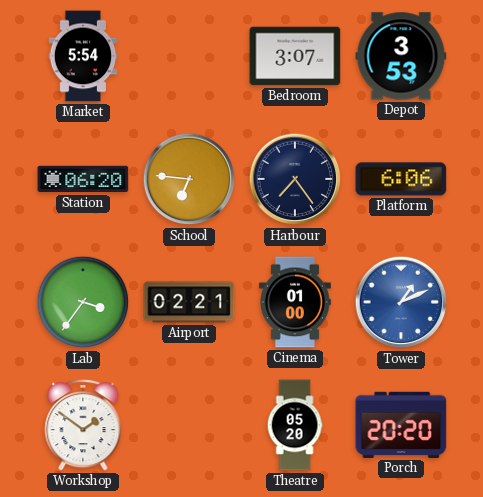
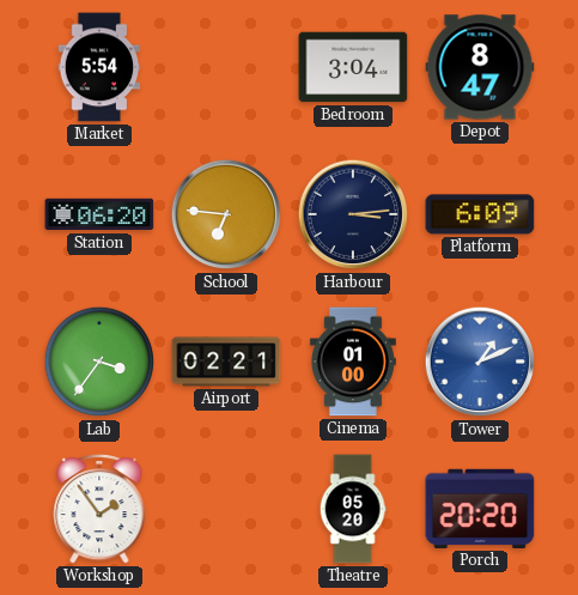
Bedroom: 3:07 -> 3:04
Depot: 3:53 -> 8:47
Harbour: 7:24 -> 3:14
Platform: 6:06 -> 6:09
Workshop: 1:51 -> 1:54
